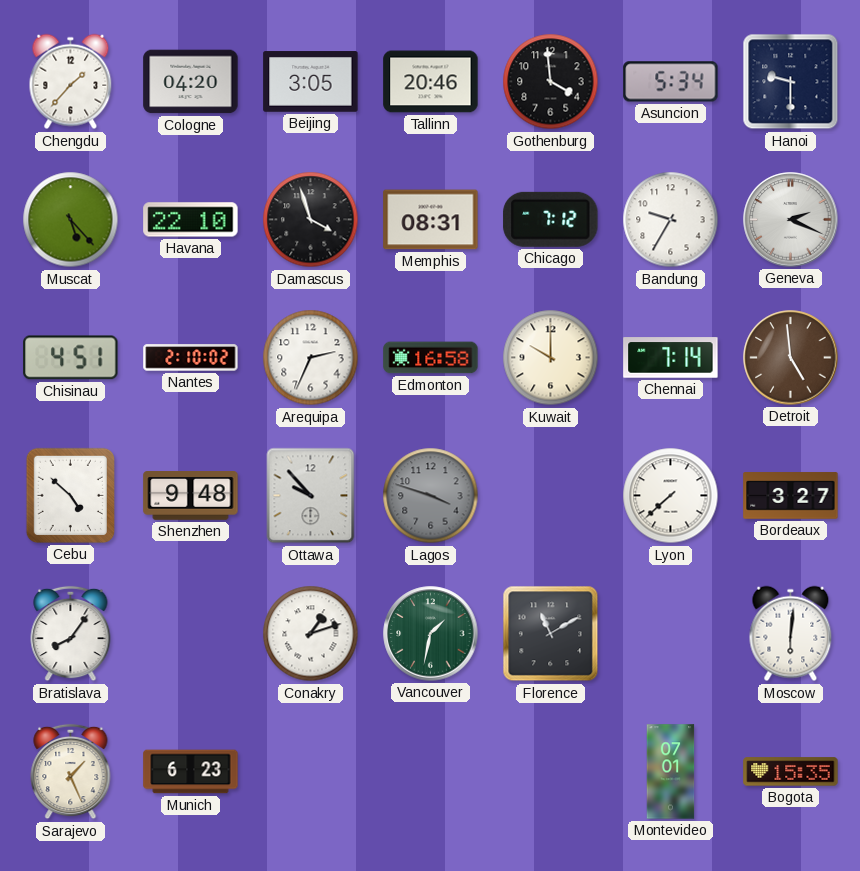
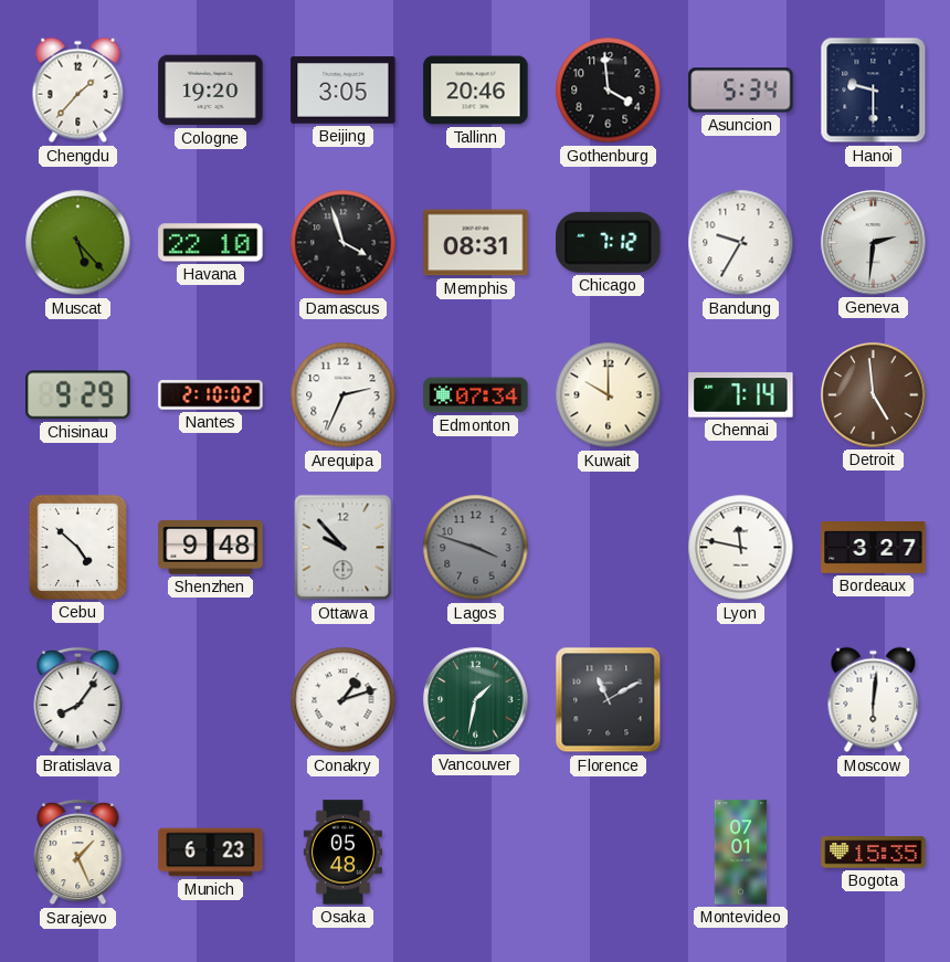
Cologne: 04:20 -> 19:20
Geneva: 2:19 -> 2:31
Chisinau: 4:51 -> 9:29
Edmonton: 16:58 -> 07:34
Lyon: 7:38 -> 11:47
Osaka: none -> 05:48
